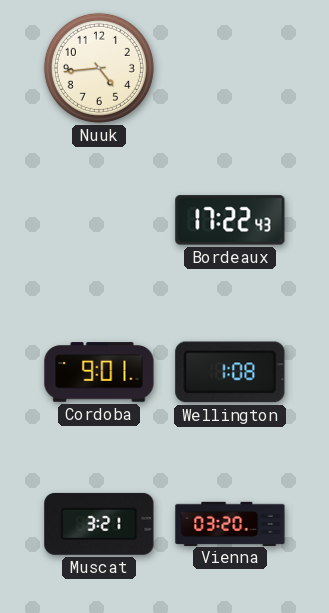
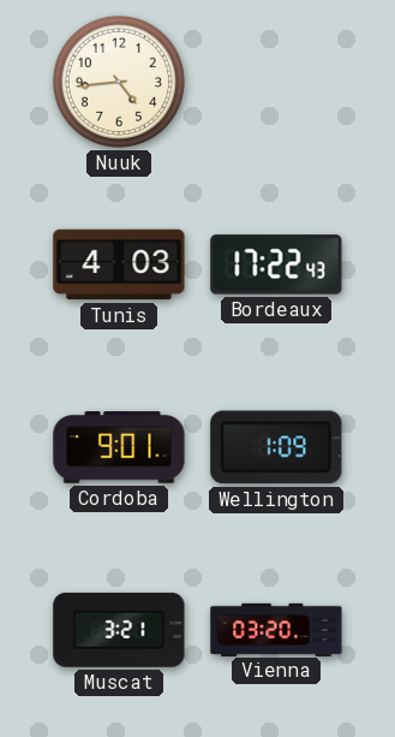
Tunis: none -> 4:03
Wellington: 1:08 -> 1:09
